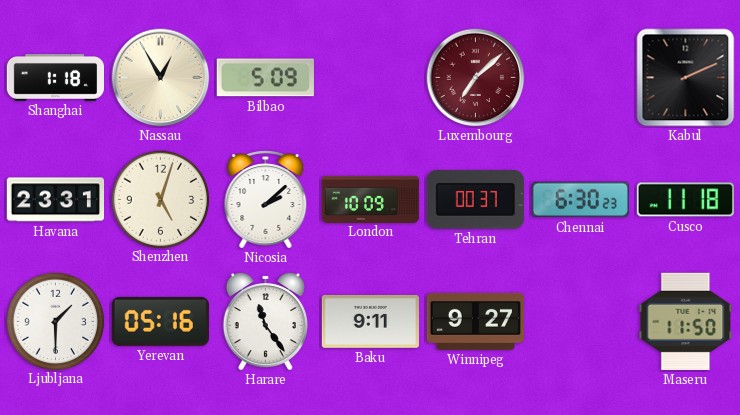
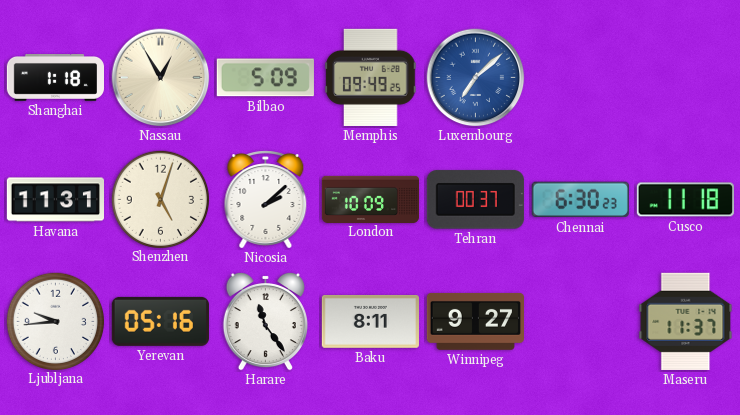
Memphis: none -> 09:49
Luxembourg dial: burgundy -> blue
Kabul: 2:11 -> none
Havana: 23:31 -> 11:31
Ljubljana: 1:30 -> 9:44
Baku: 9:11 -> 8:11
Maseru: 11:50 -> 11:37
